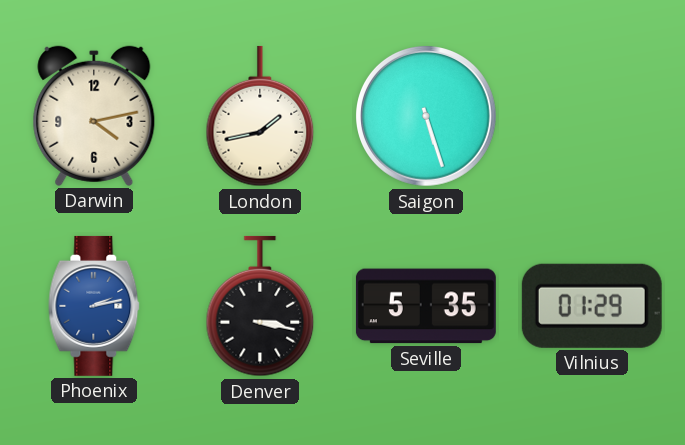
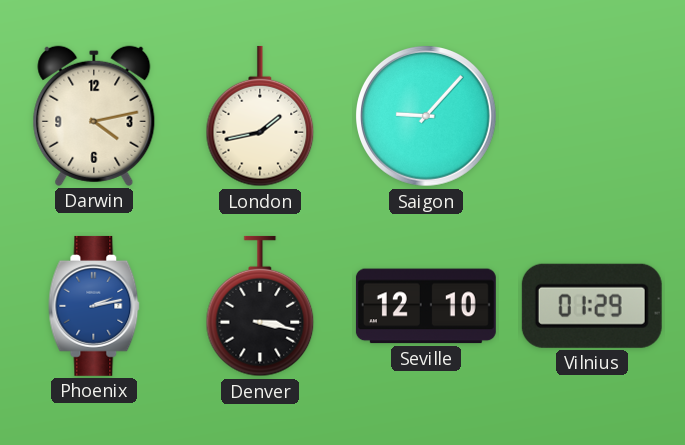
Saigon: 5:27 -> 9:07
Seville: 5:35 -> 12:10
